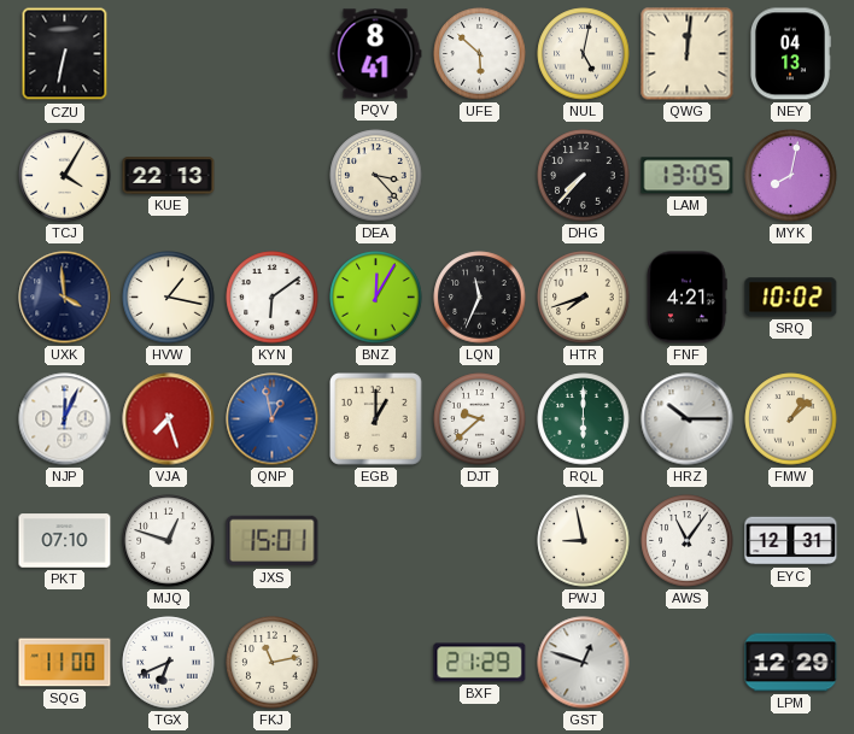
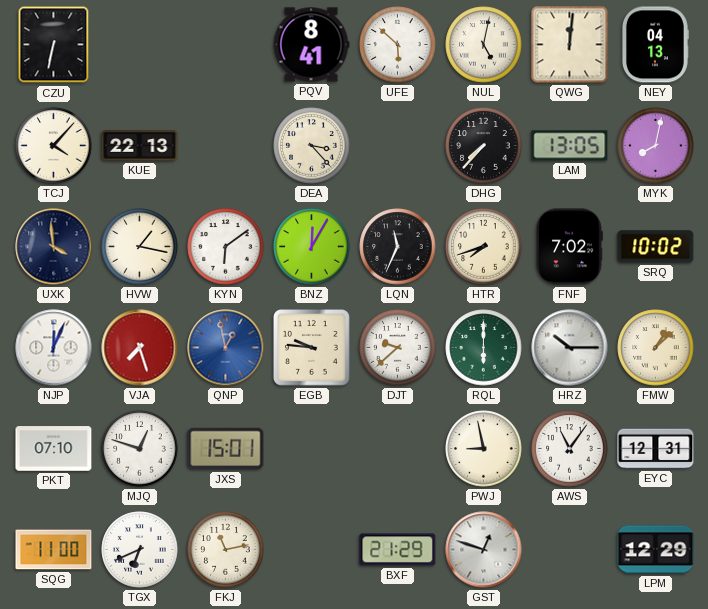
TCJ: 4:05 -> 4:07
FNF: 4:21 -> 7:02
EGB: 1:00 -> 9:46
